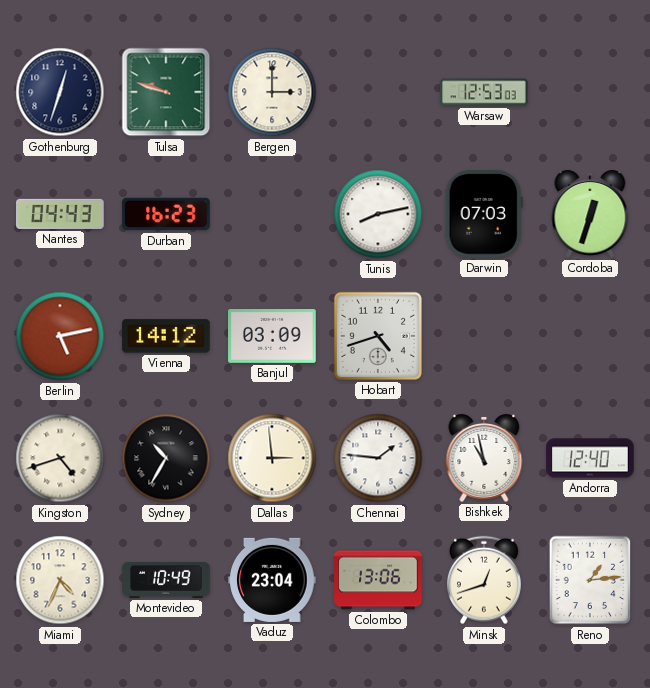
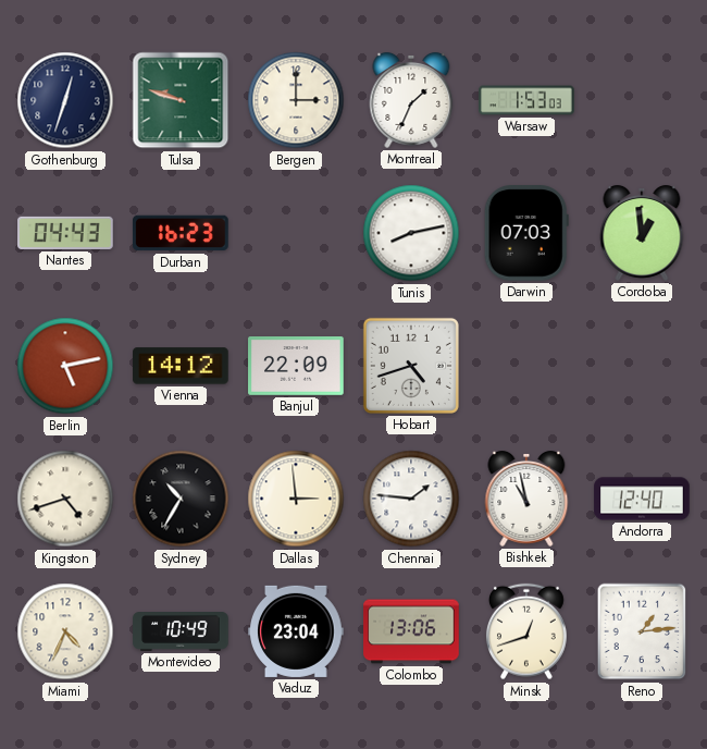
Montreal: none -> 1:34
Warsaw: 12:53 -> 1:53
Cordoba: 12:33 -> 12:59
Banjul: 03:09 -> 22:09
